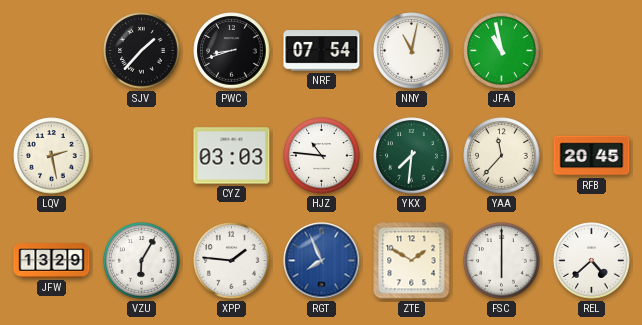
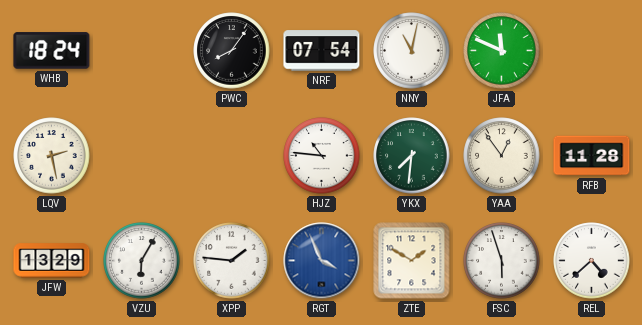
WHB: none -> 18:24
SJV: 1:37 -> none
PWC: 8:42 -> 8:06
JFA: 10:58 -> 11:49
CYZ: 03:03 -> none
YAA: 11:37 -> 12:54
RFB: 20:45 -> 11:28
RGT: 7:56 -> 3:56
FSC: 6:00 -> 5:57
